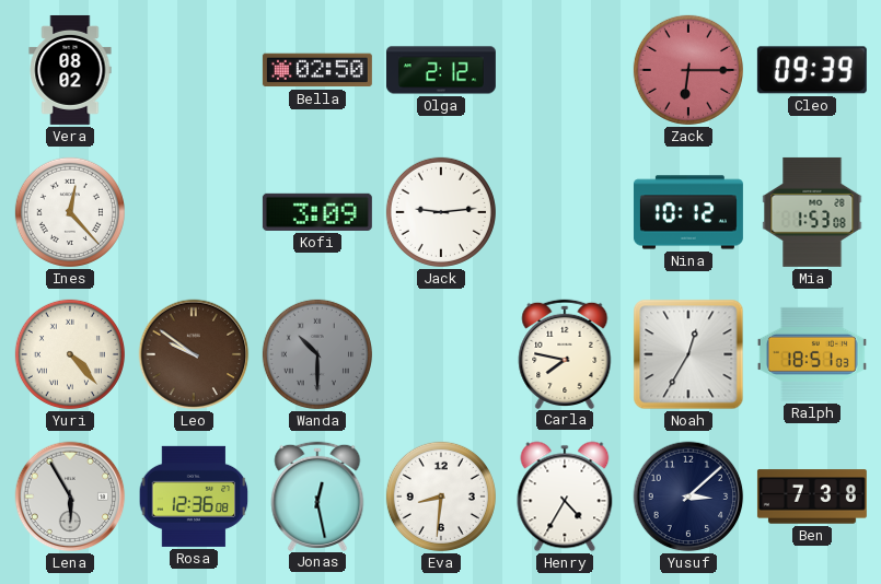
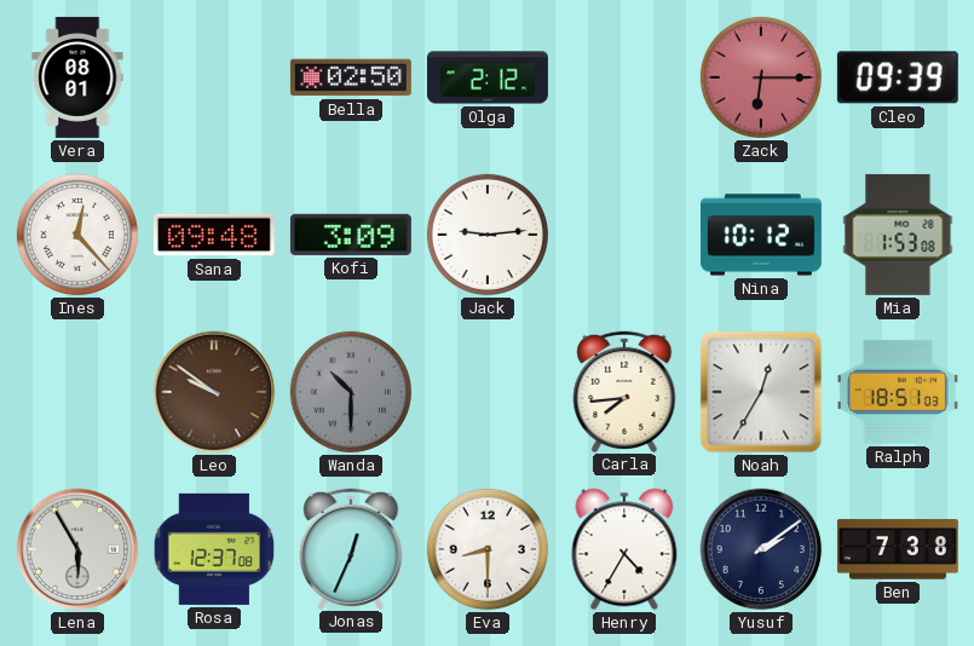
Vera: 08:02 -> 08:01
Sana: none -> 09:48
Yuri: 4:23 -> none
Carla: 7:47 -> 7:44
Rosa: 12:36 -> 12:37
Jonas: 12:28 -> 12:34
Eva: 8:31 -> 8:30
Yusuf: 3:08 -> 2:09
